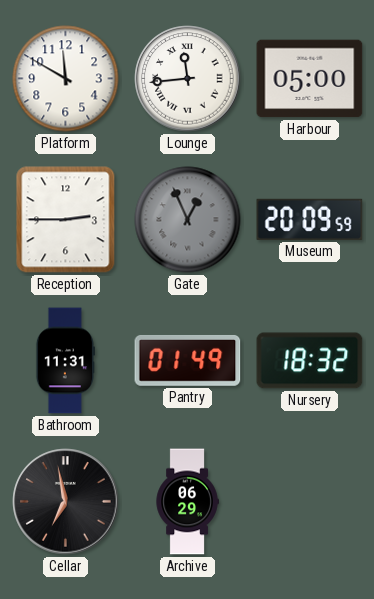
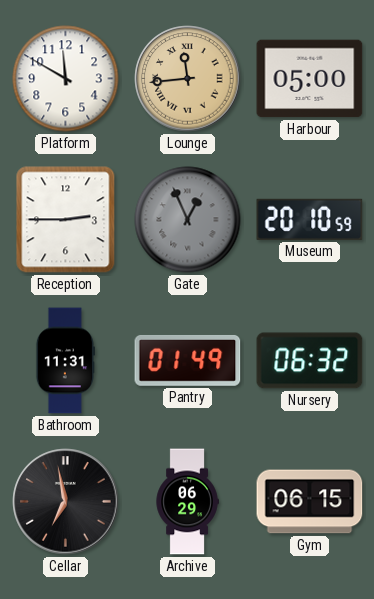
Lounge dial: white -> champagne
Museum: 20:09 -> 20:10
Nursery: 18:32 -> 06:32
Gym: none -> 06:15
